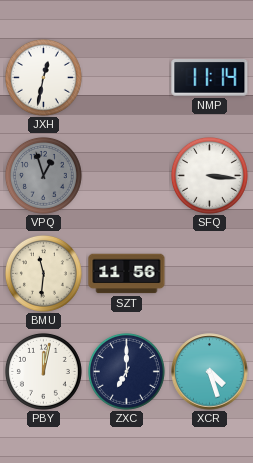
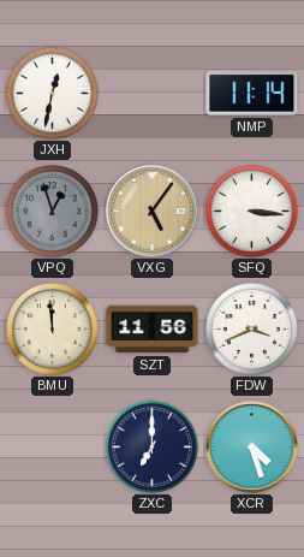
VXG: none -> 5:06
BMU: 11:31 -> 11:59
FDW: none -> 3:41
PBY: 12:02 -> none
